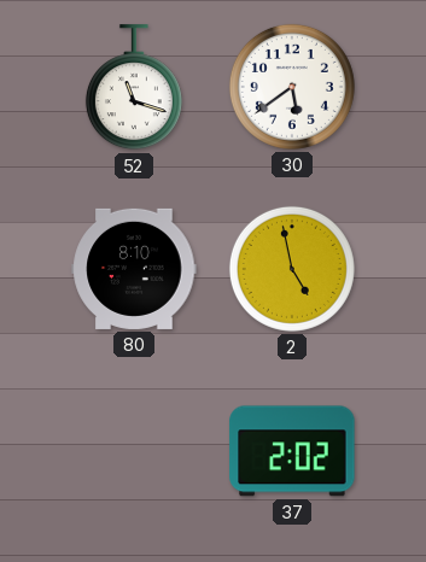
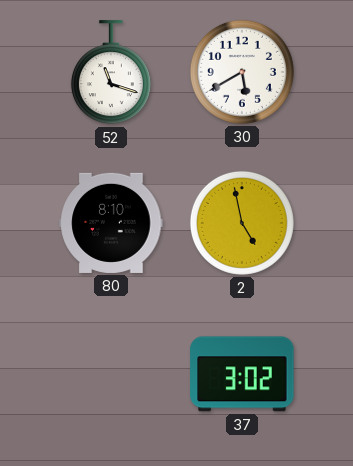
30: 5:39 -> 5:40
37: 2:02 -> 3:02
